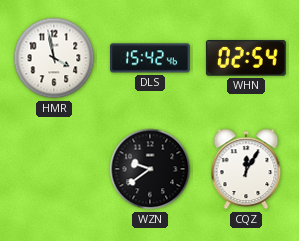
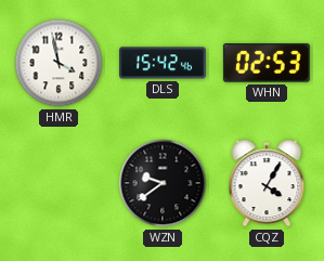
WHN: 02:54 -> 02:53
CQZ: 12:05 -> 4:05
